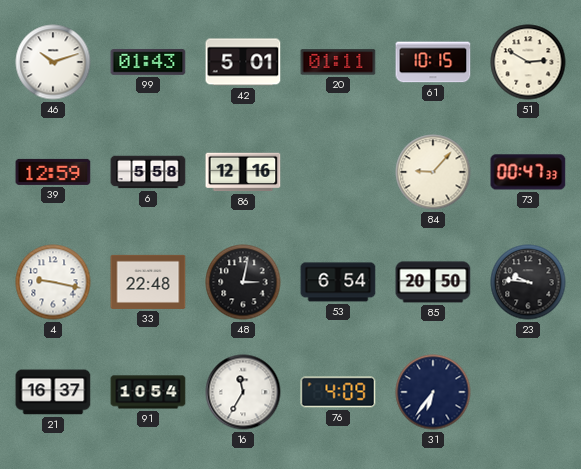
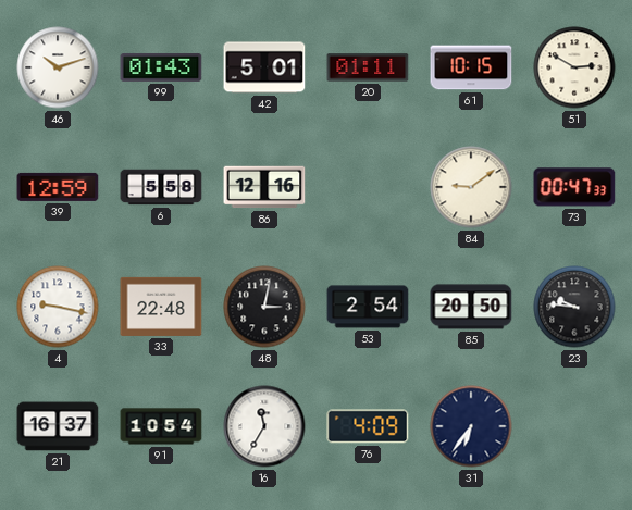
84: 9:07 -> 9:09
53: 6:54 -> 2:54
